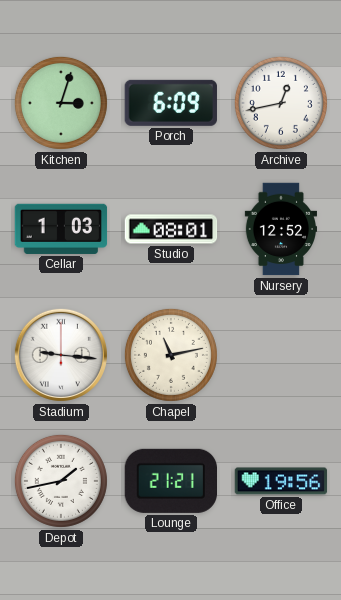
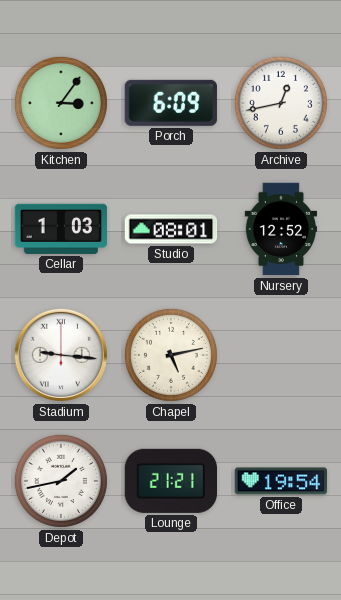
Kitchen: 3:03 -> 3:06
Chapel: 11:13 -> 5:13
Office: 19:56 -> 19:54
